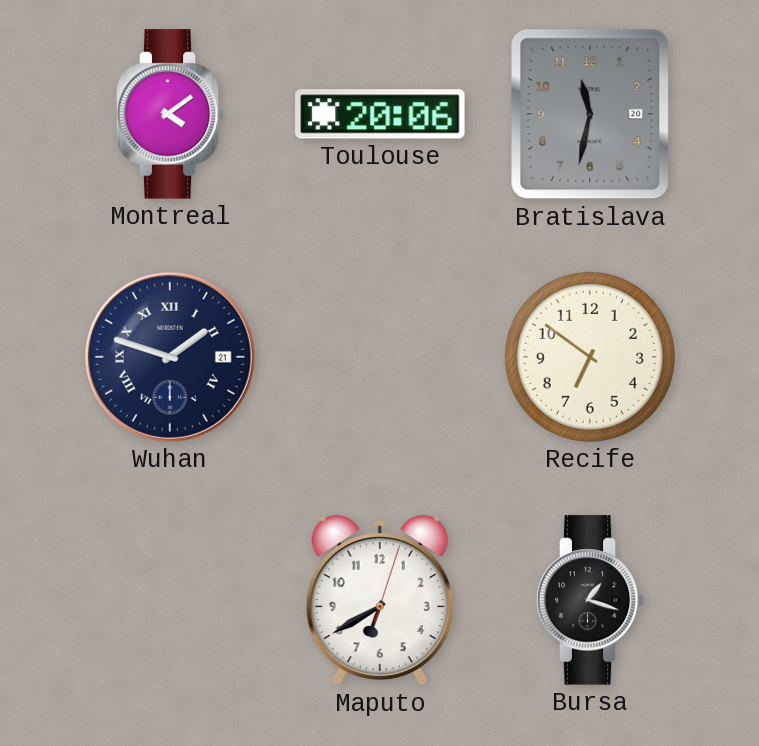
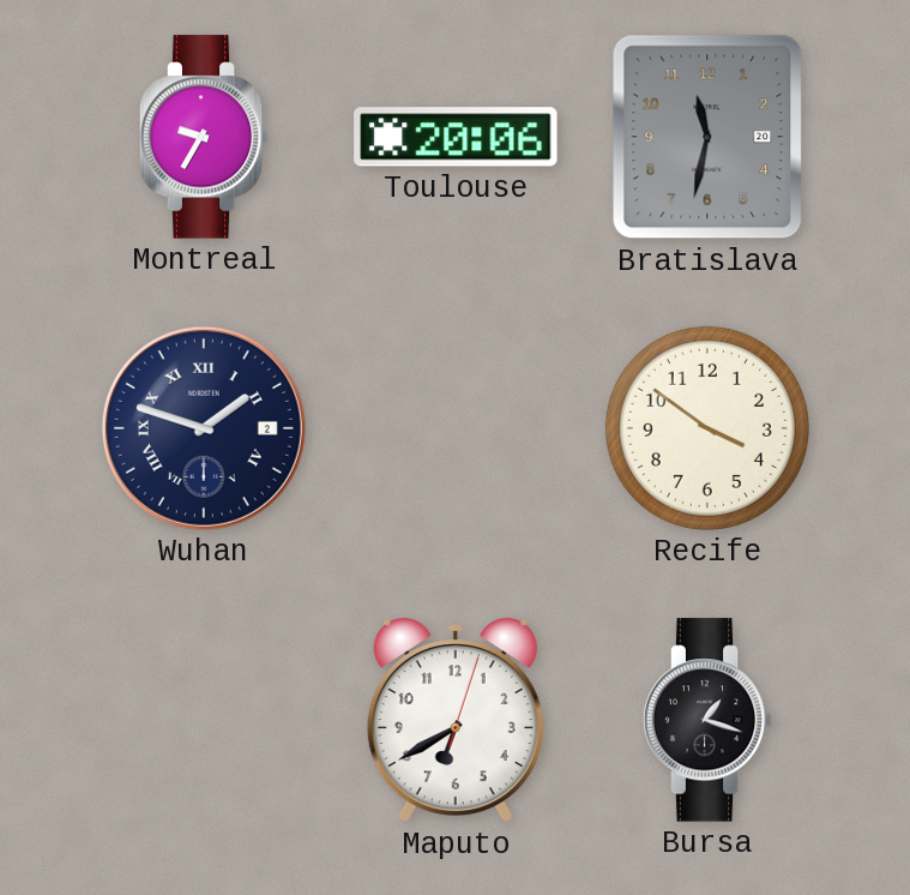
Montreal: 4:09 -> 9:35
Wuhan date: 21 -> 2
Recife: 6:51 -> 3:51
